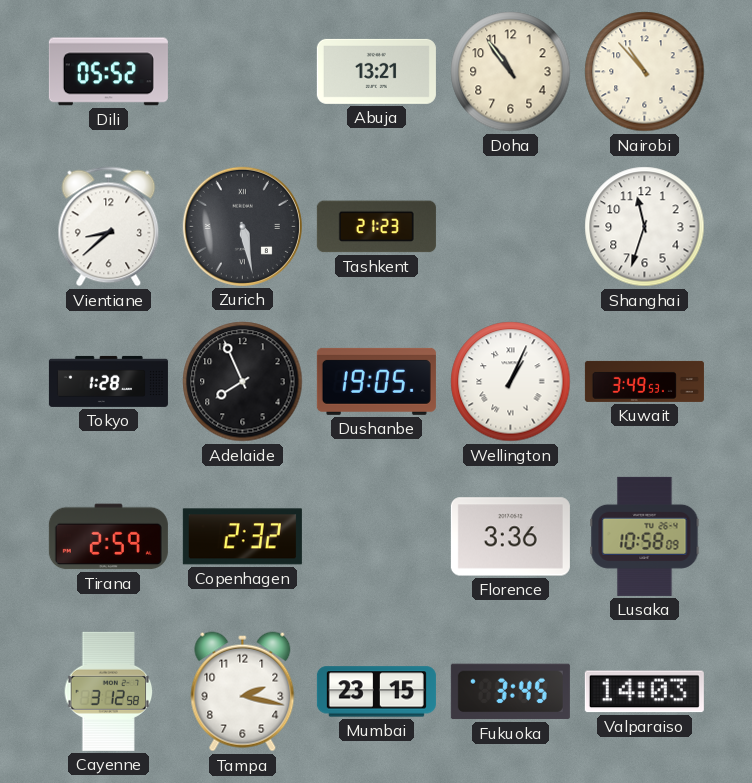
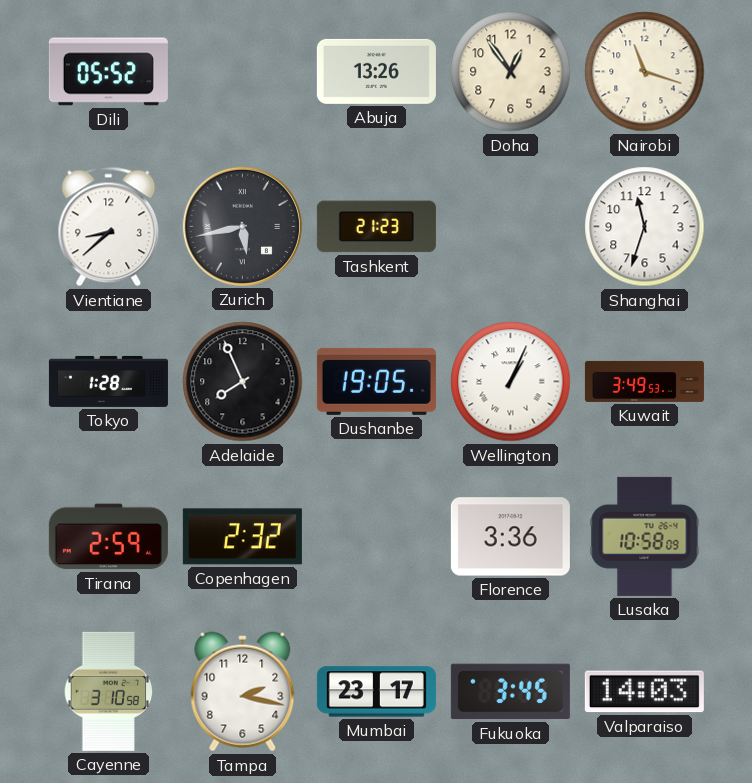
Abuja: 13:21 -> 13:26
Doha: 10:54 -> 12:54
Nairobi: 10:53 -> 11:18
Zurich: 5:28 -> 5:43
Cayenne: 3:12 -> 3:10
Mumbai: 23:15 -> 23:17
